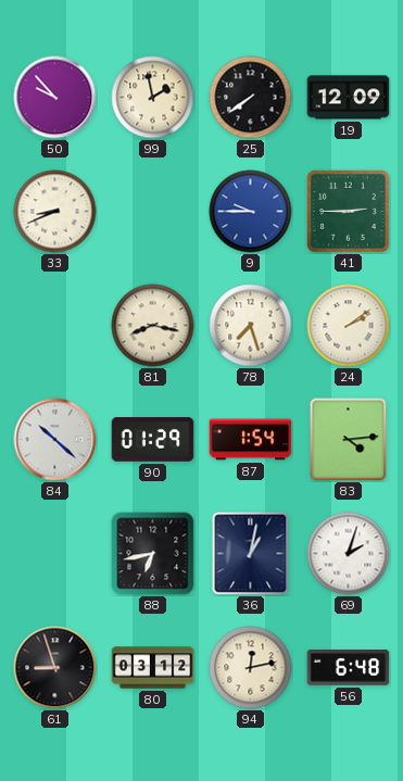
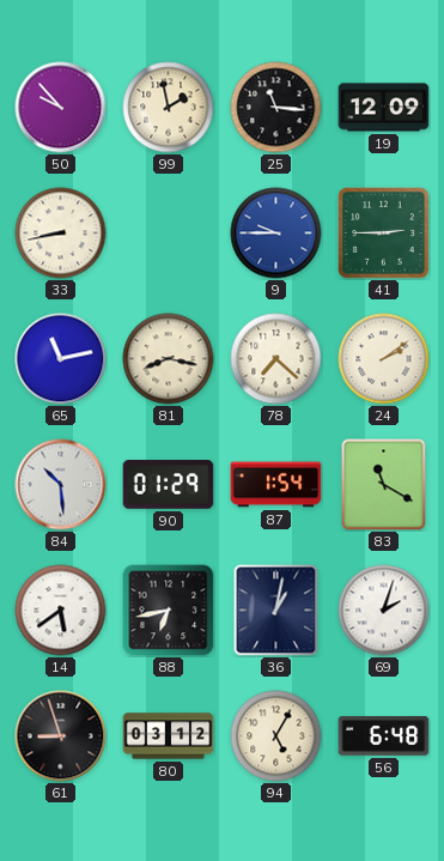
25: 7:39 -> 11:16
33: 8:41 -> 8:43
65: none -> 11:13
78: 7:27 -> 7:22
84: 10:22 -> 10:29
83: 4:14 -> 11:20
14: none -> 5:39
94: 12:13 -> 5:05
